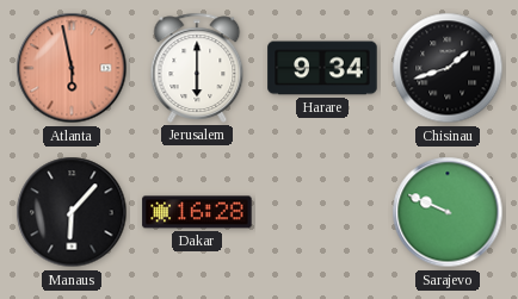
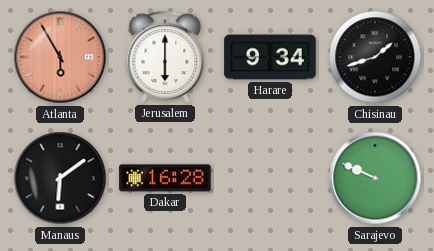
Atlanta: 5:58 -> 5:55
Manaus: 6:07 -> 6:09
